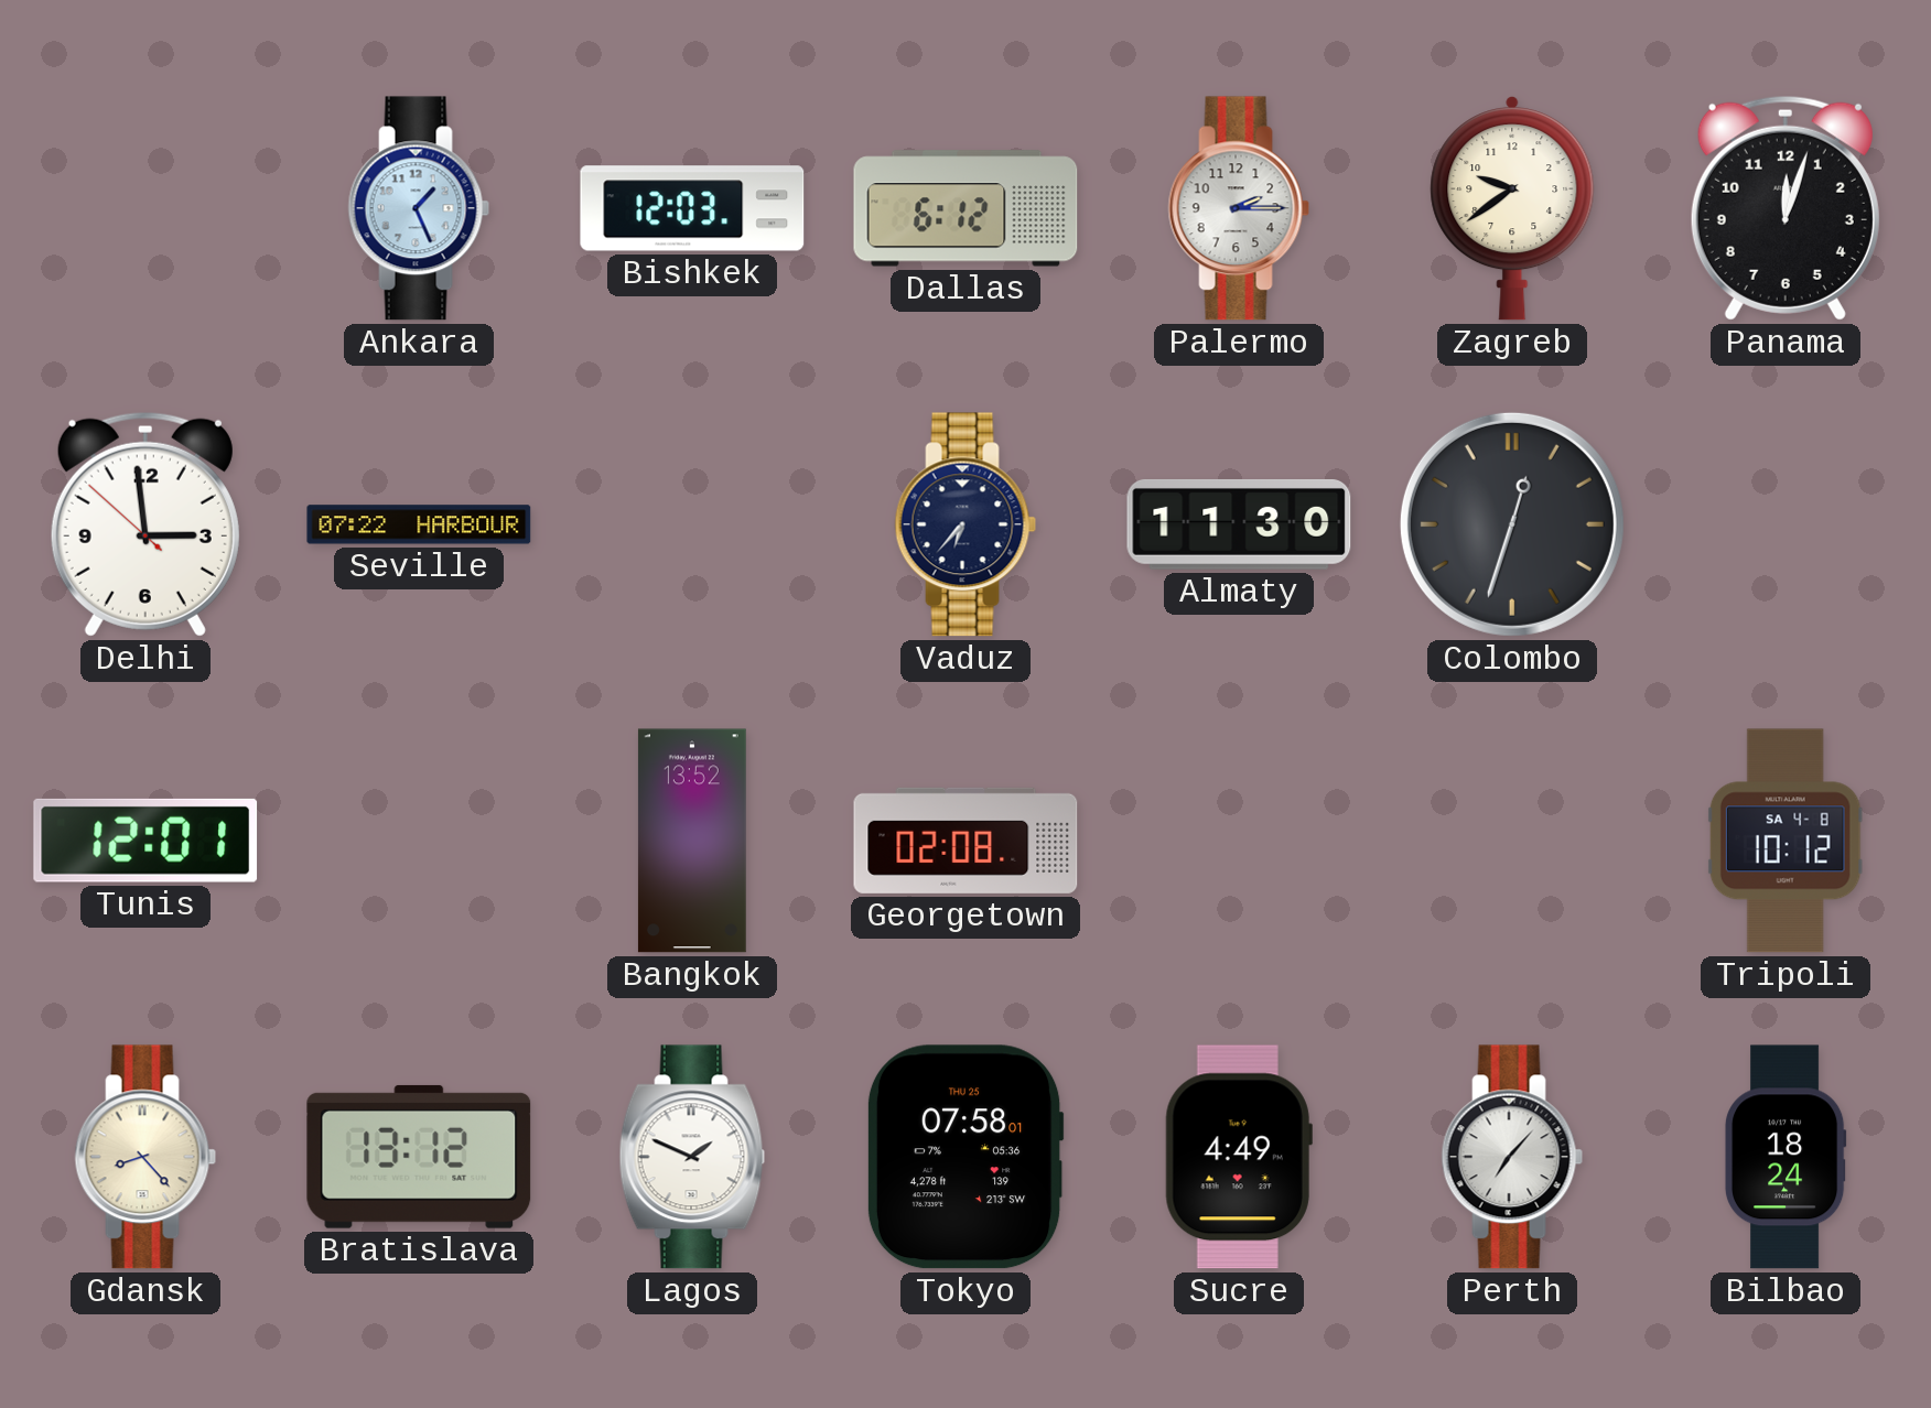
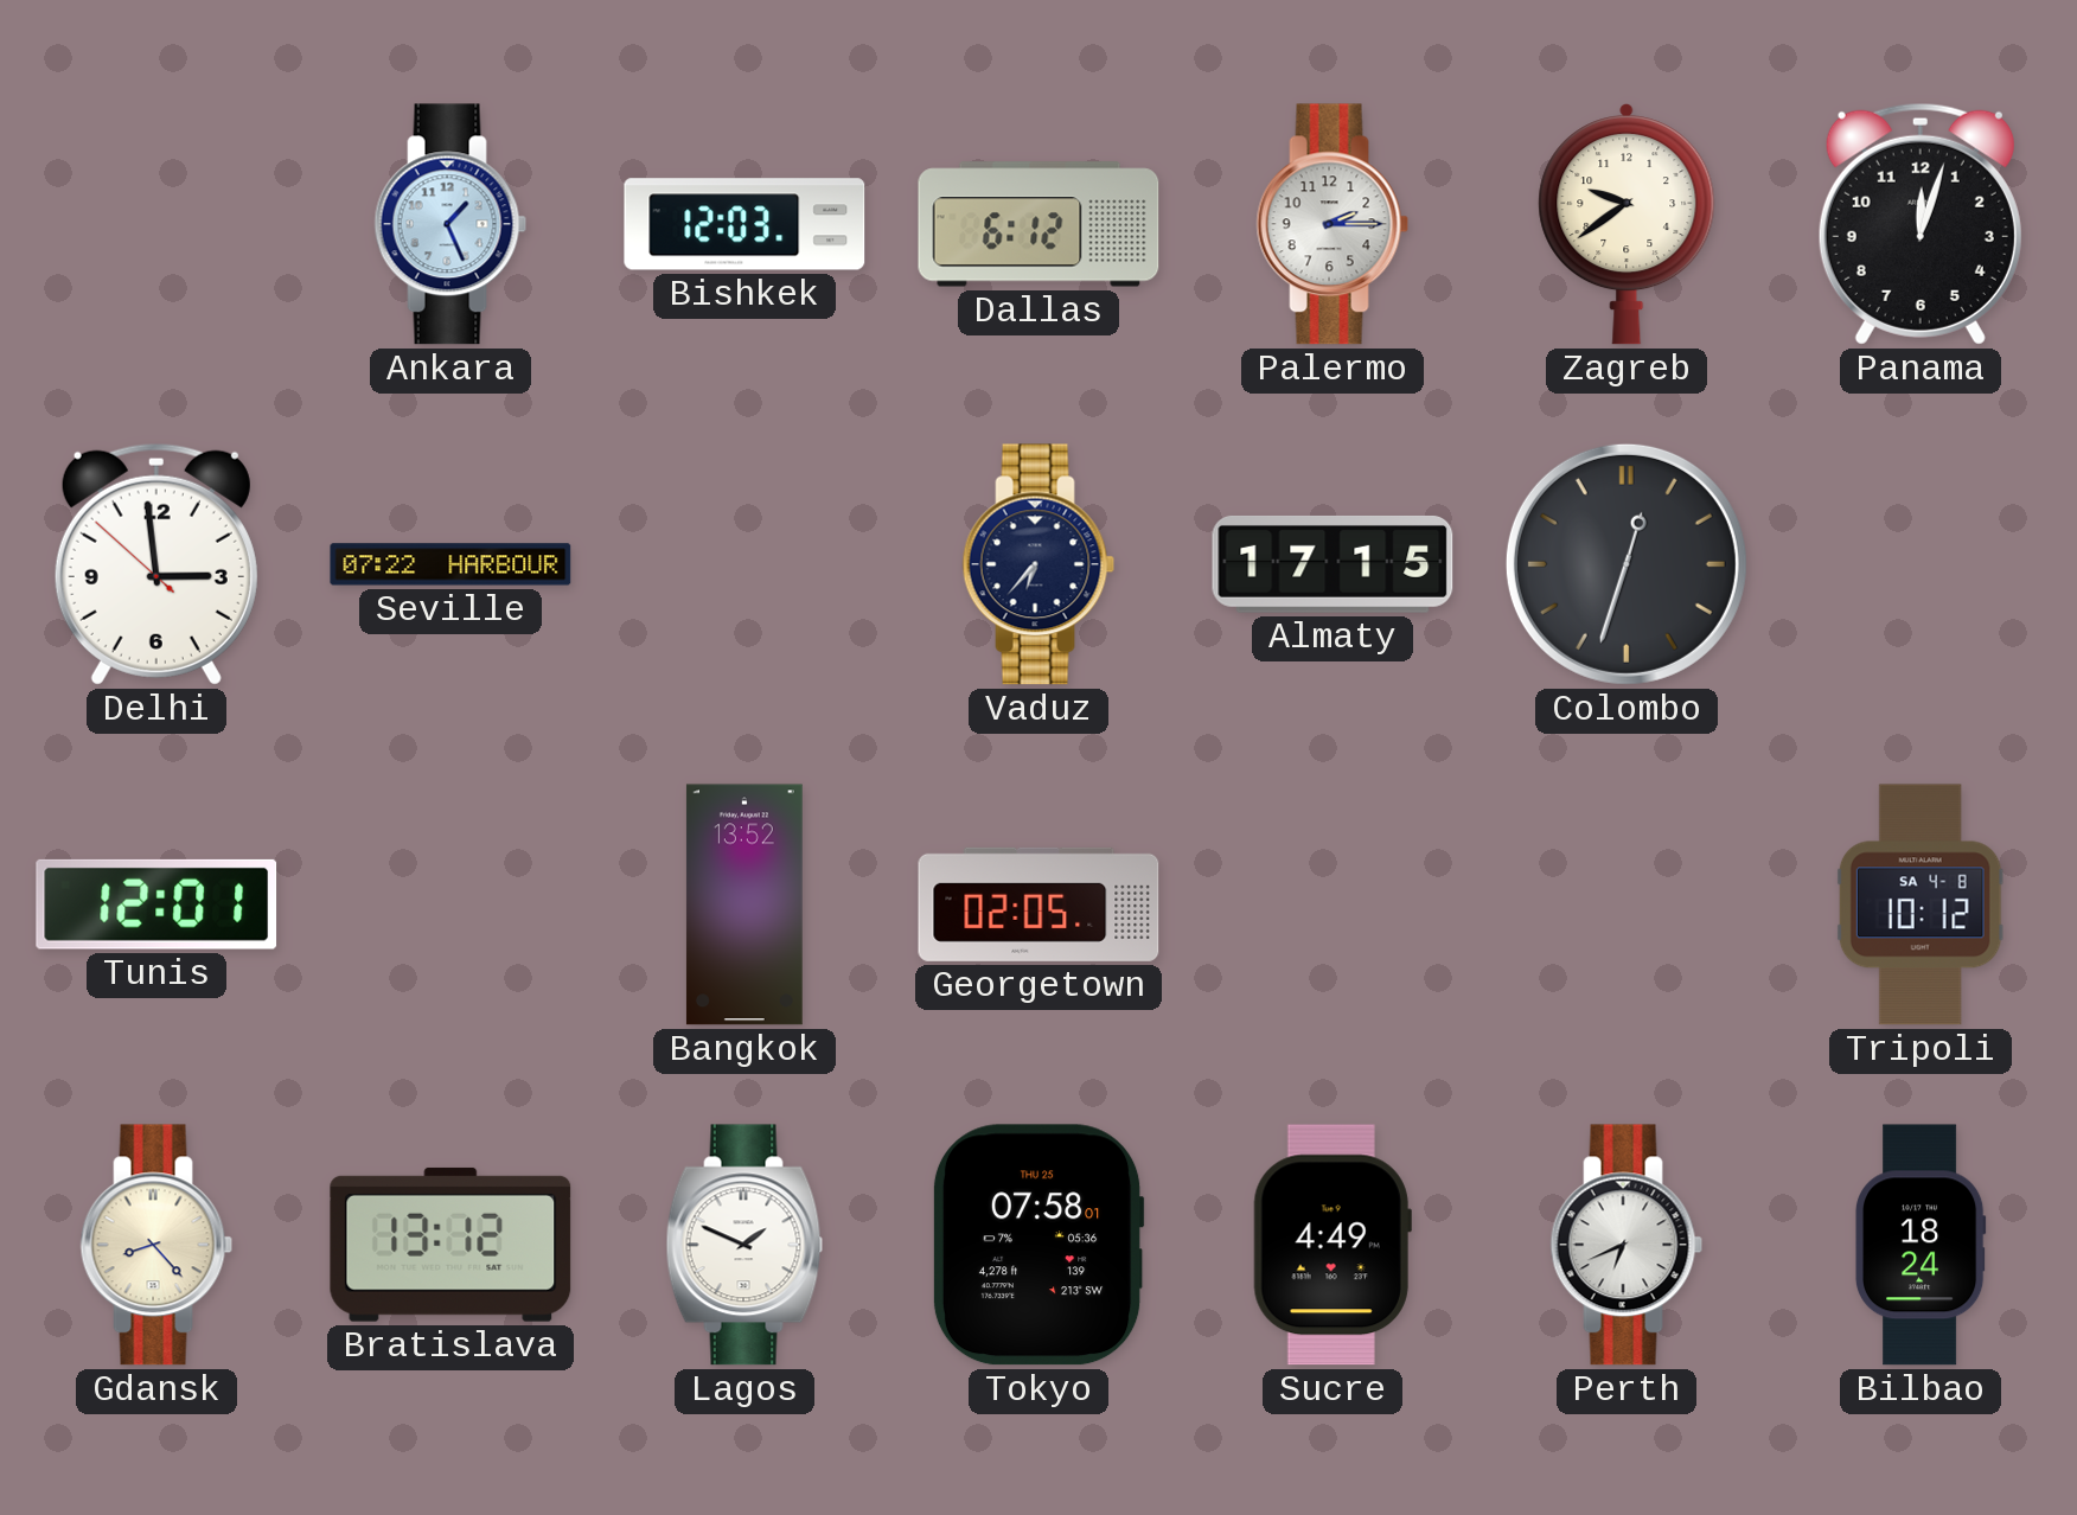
Almaty: 11:30 -> 17:15
Georgetown: 02:08 -> 02:05
Perth: 7:07 -> 6:41
